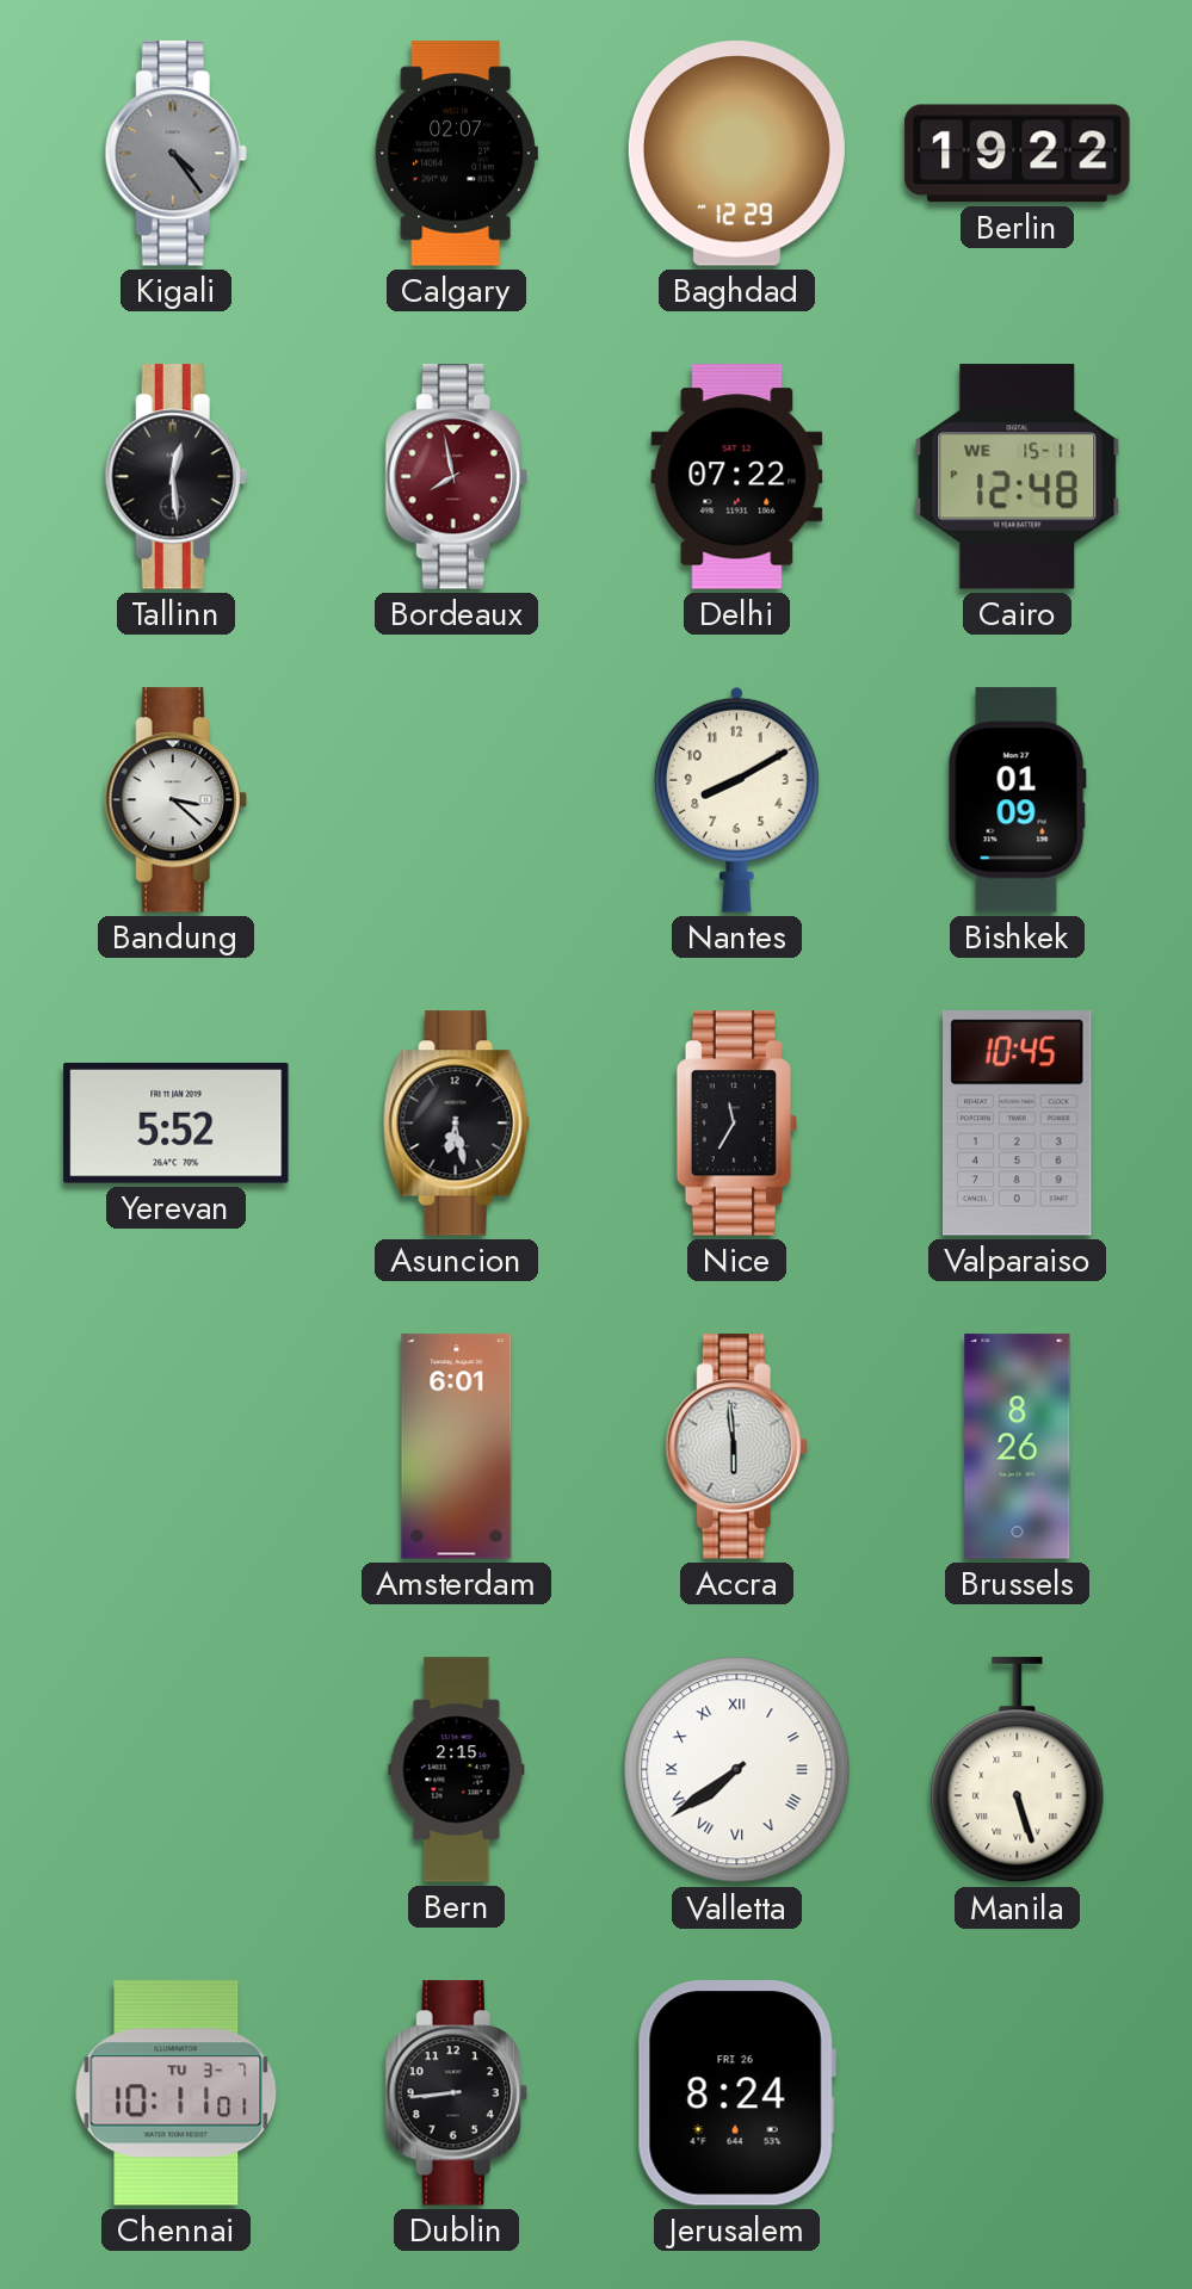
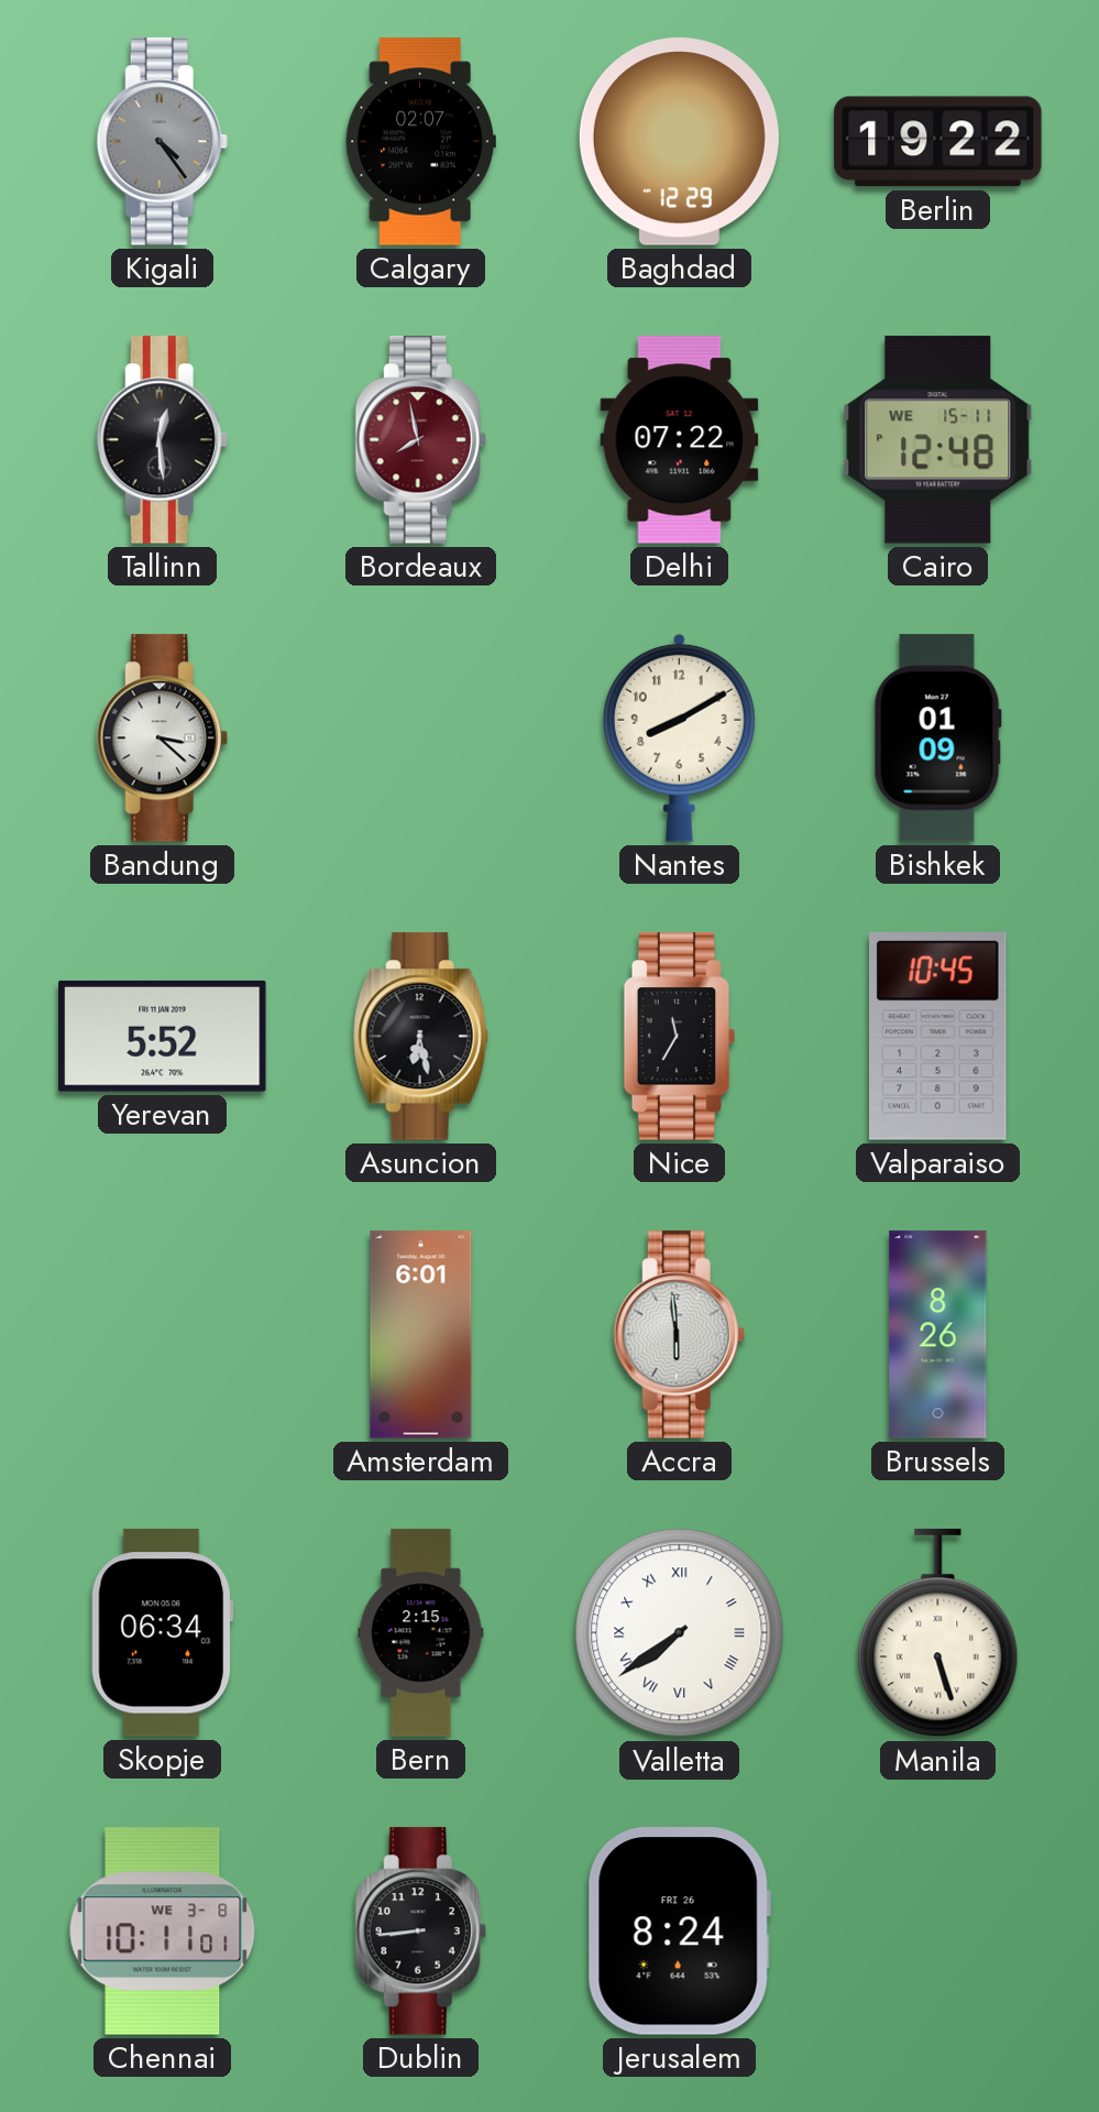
Skopje: none -> 06:34
Chennai date: TU 3-7 -> WE 3-8
